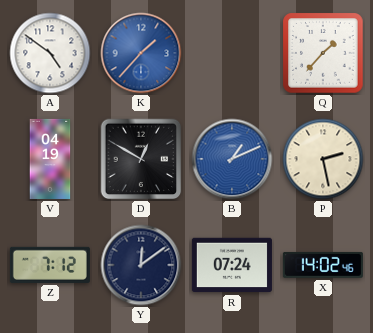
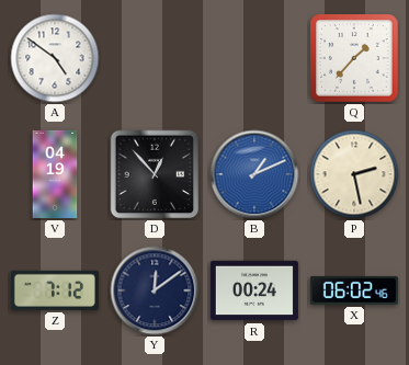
K: 1:37 -> none
D: 12:50 -> 12:53
R: 07:24 -> 00:24
X: 14:02 -> 06:02
